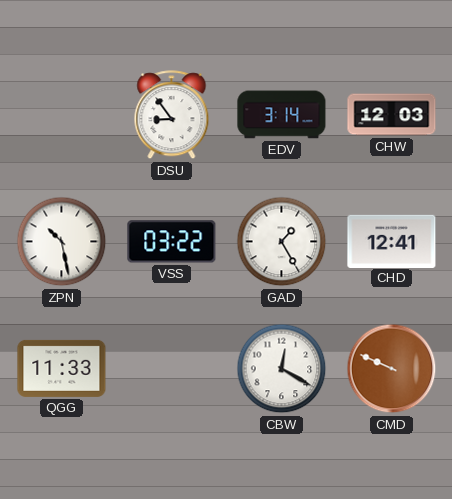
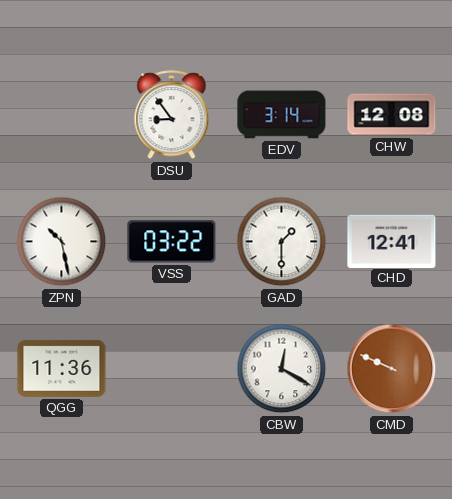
CHW: 12:03 -> 12:08
GAD: 1:25 -> 1:30
QGG: 11:33 -> 11:36
